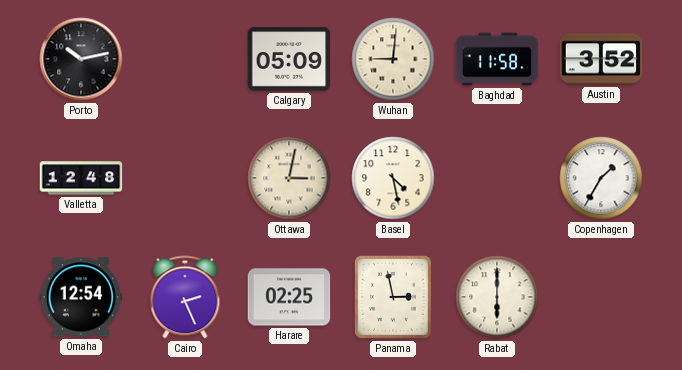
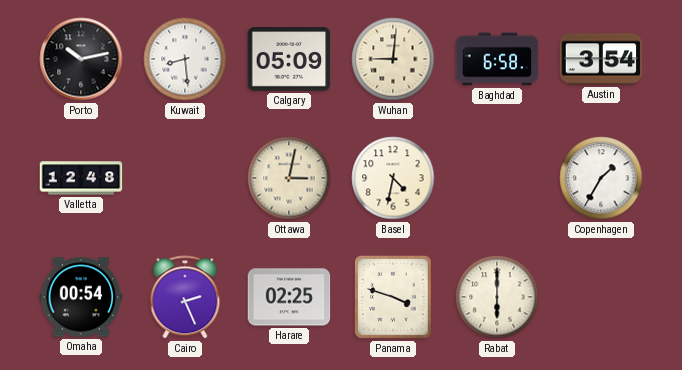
Kuwait: none -> 8:29
Baghdad: 11:58 -> 6:58
Austin: 3:52 -> 3:54
Basel: 4:28 -> 4:32
Omaha: 12:54 -> 00:54
Panama: 2:58 -> 3:48
